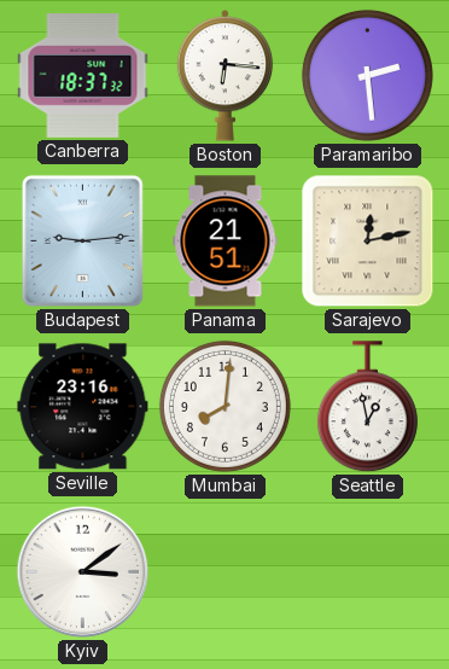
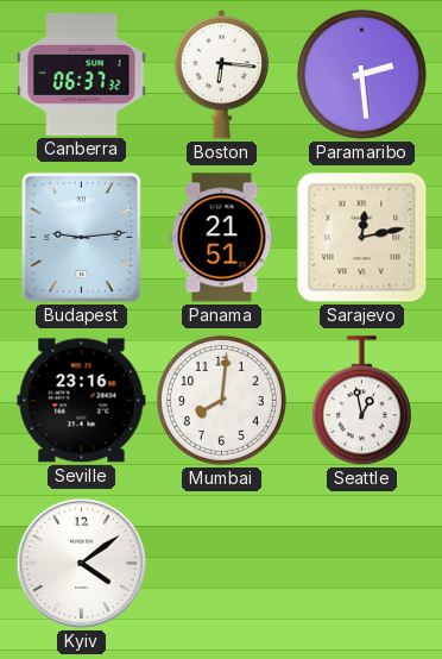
Canberra: 18:37 -> 06:37
Kyiv: 3:09 -> 4:09
